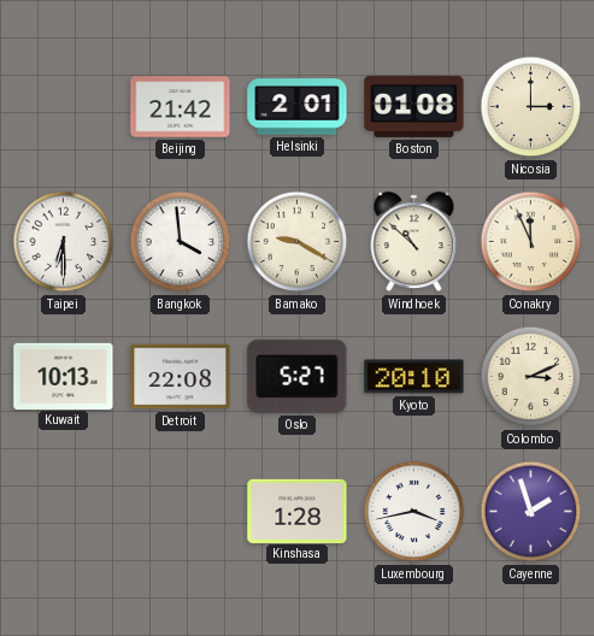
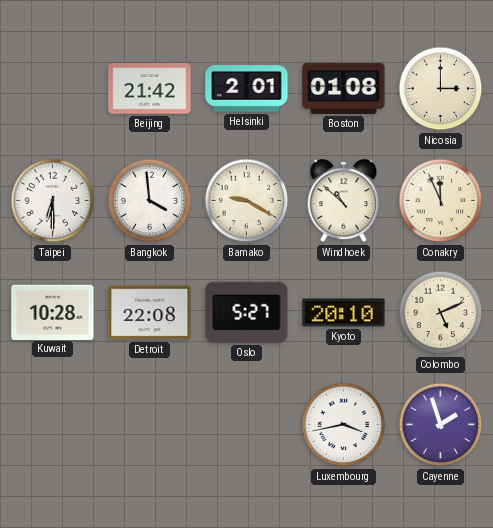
Kuwait: 10:13 -> 10:28
Colombo: 3:11 -> 5:11
Kinshasa: 1:28 -> none
